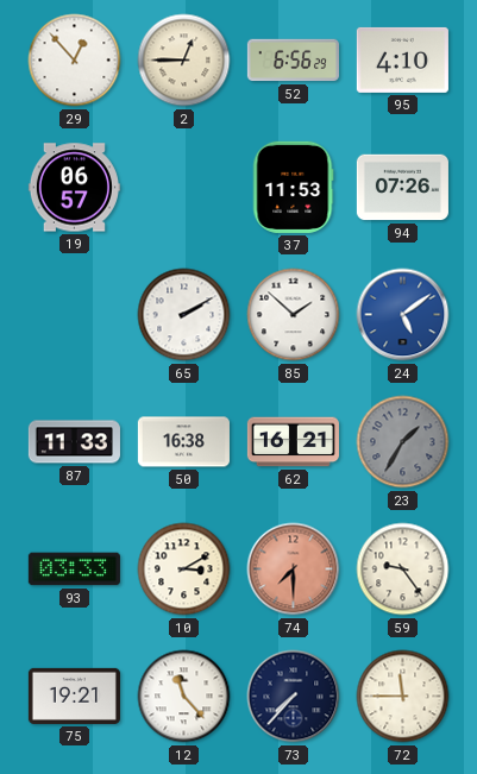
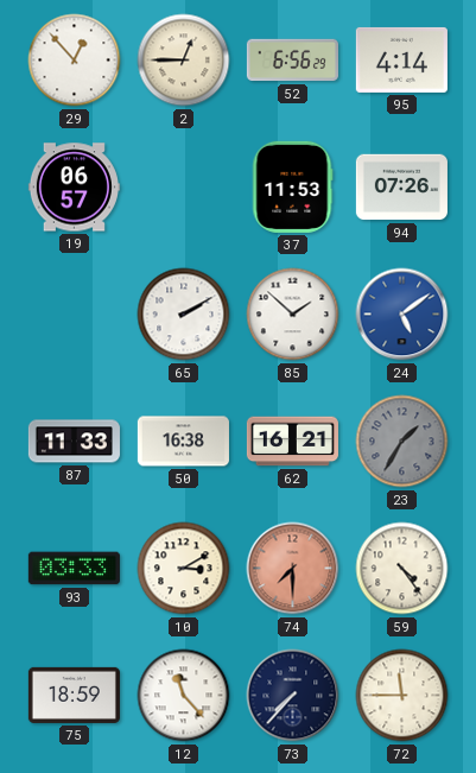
95: 4:10 -> 4:14
59: 9:24 -> 4:24
75: 19:21 -> 18:59
